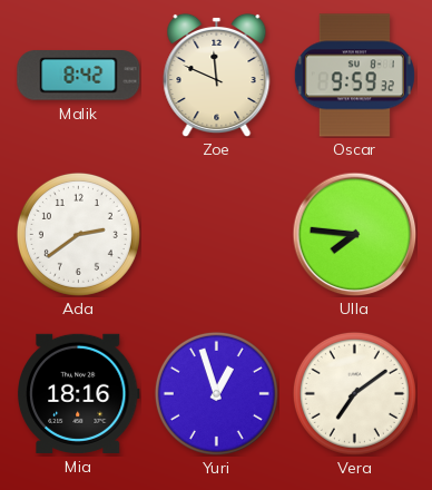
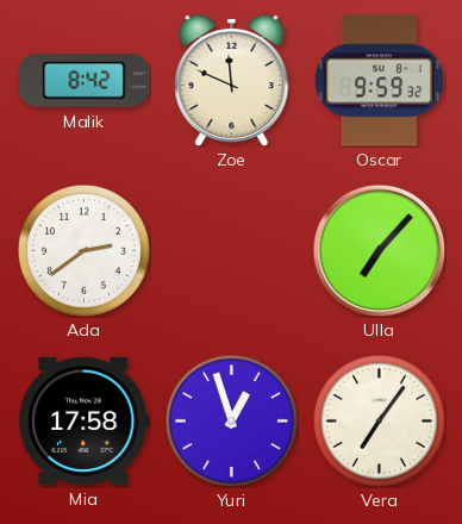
Ulla: 7:46 -> 7:07
Mia: 18:16 -> 17:58
Vera: 7:09 -> 7:06
